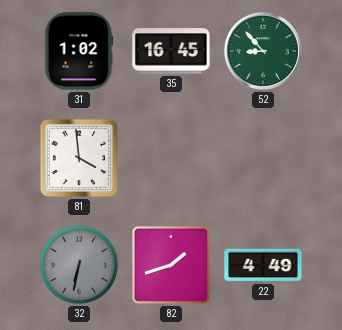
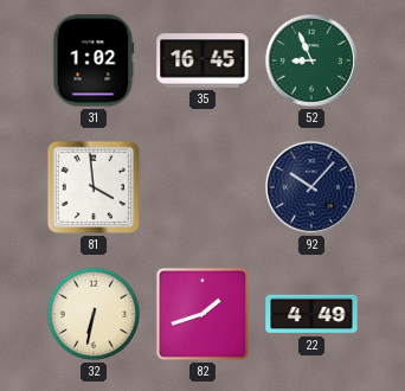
52: 8:53 -> 8:56
92: none -> 10:07
32 dial: grey -> cream
